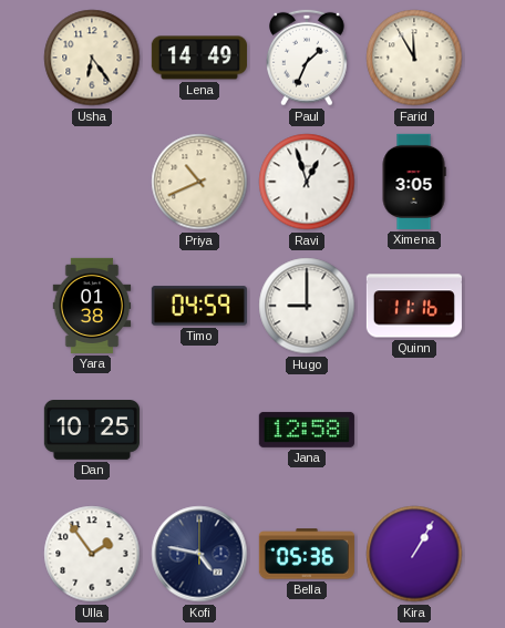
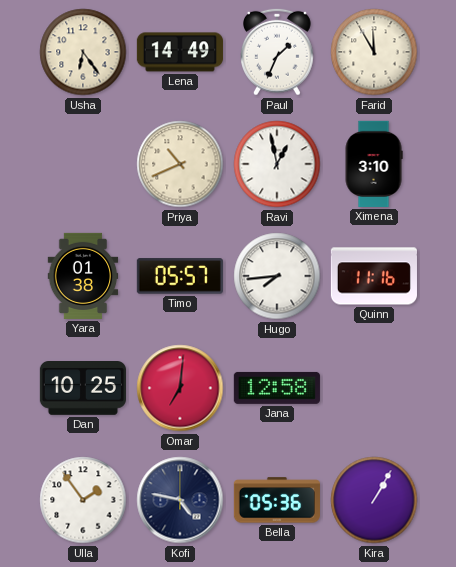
Ravi: 12:57 -> 12:58
Ximena: 3:05 -> 3:10
Timo: 04:59 -> 05:57
Hugo: 9:00 -> 7:44
Omar: none -> 7:01
